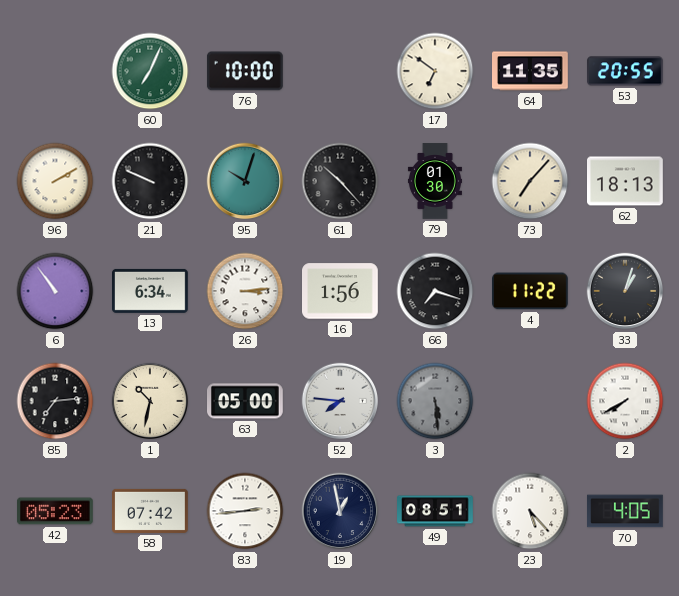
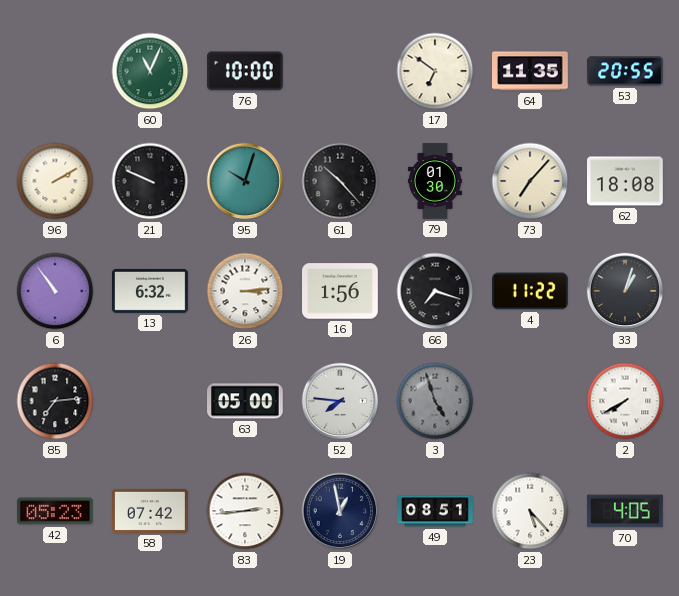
60: 7:04 -> 11:04
62: 18:13 -> 18:08
13: 6:34 -> 6:32
1: 10:32 -> none
3: 5:29 -> 4:57
